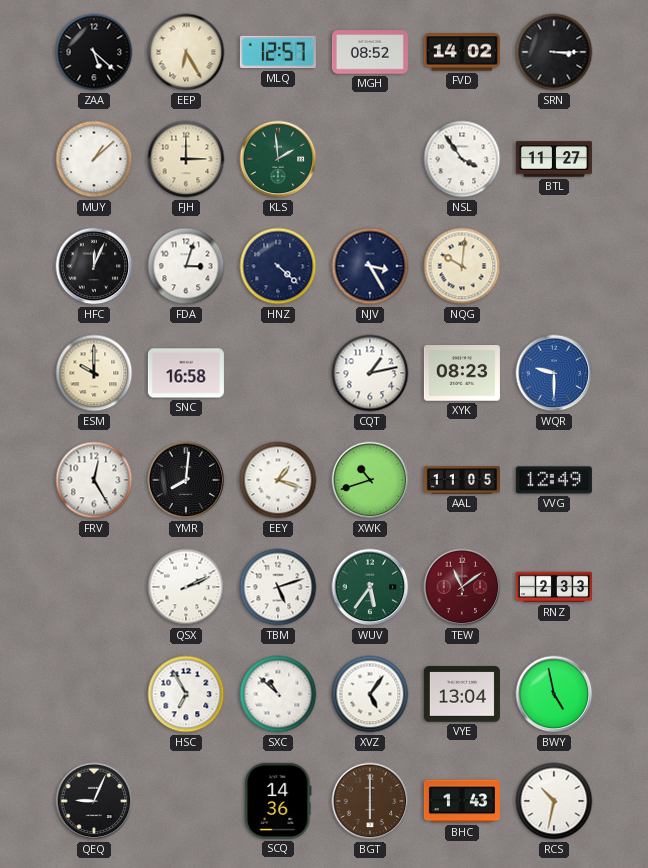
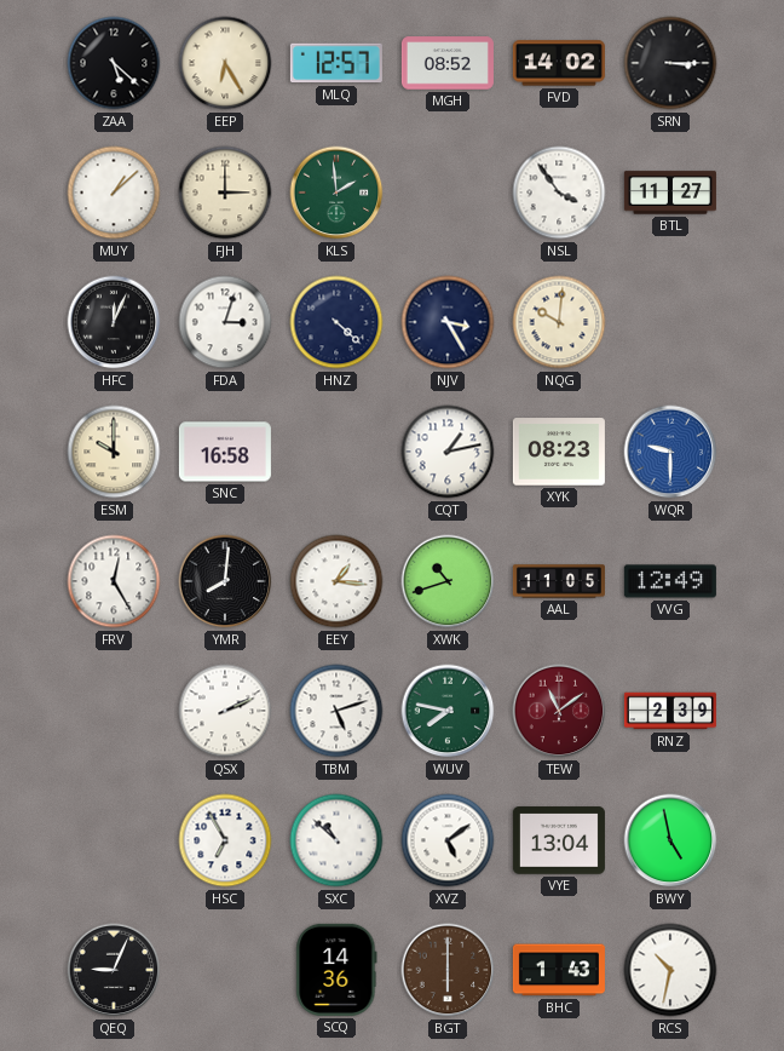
EEY: 1:18 -> 1:16
WUV: 5:36 -> 7:47
RNZ: 2:33 -> 2:39
XVZ: 5:06 -> 5:09
